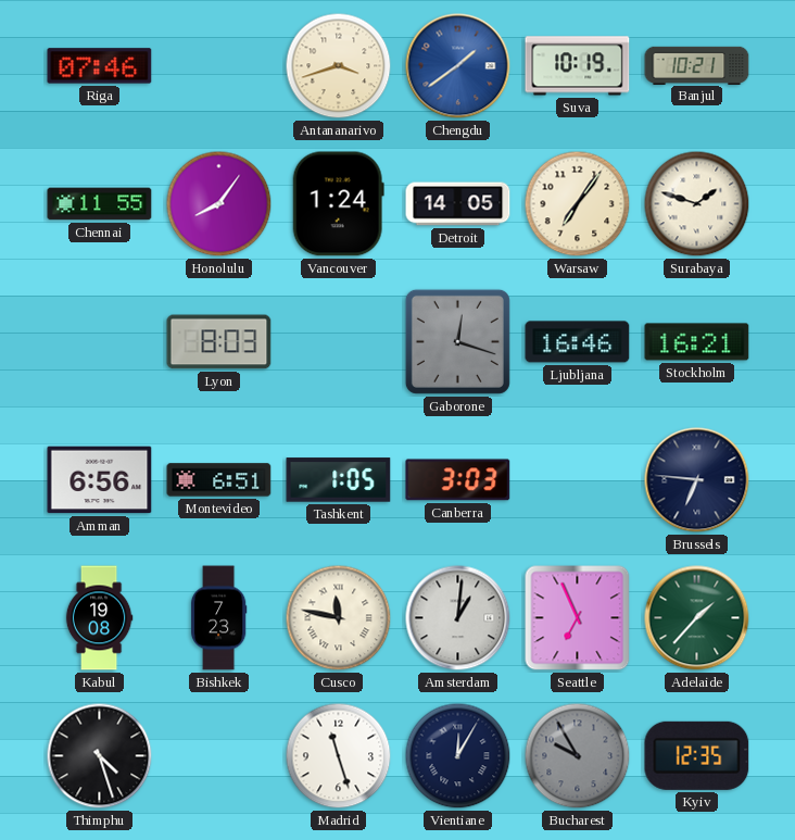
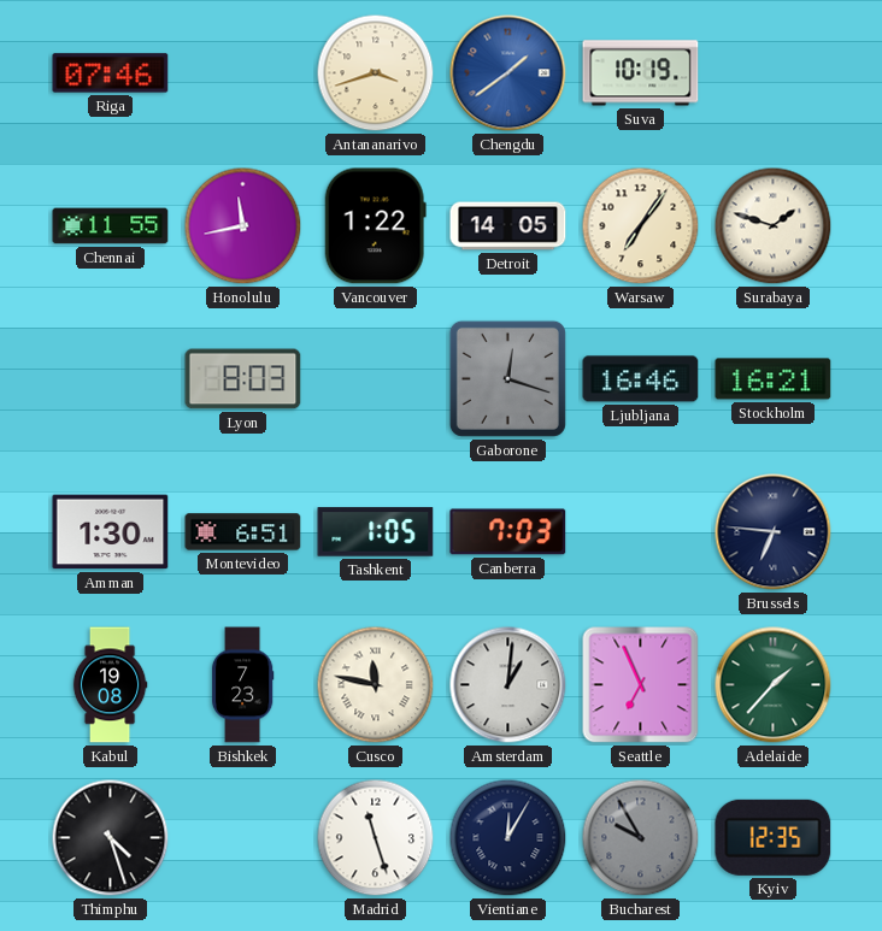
Banjul: 10:21 -> none
Honolulu: 8:06 -> 11:43
Vancouver: 1:24 -> 1:22
Amman: 6:56 -> 1:30
Canberra: 3:03 -> 7:03
